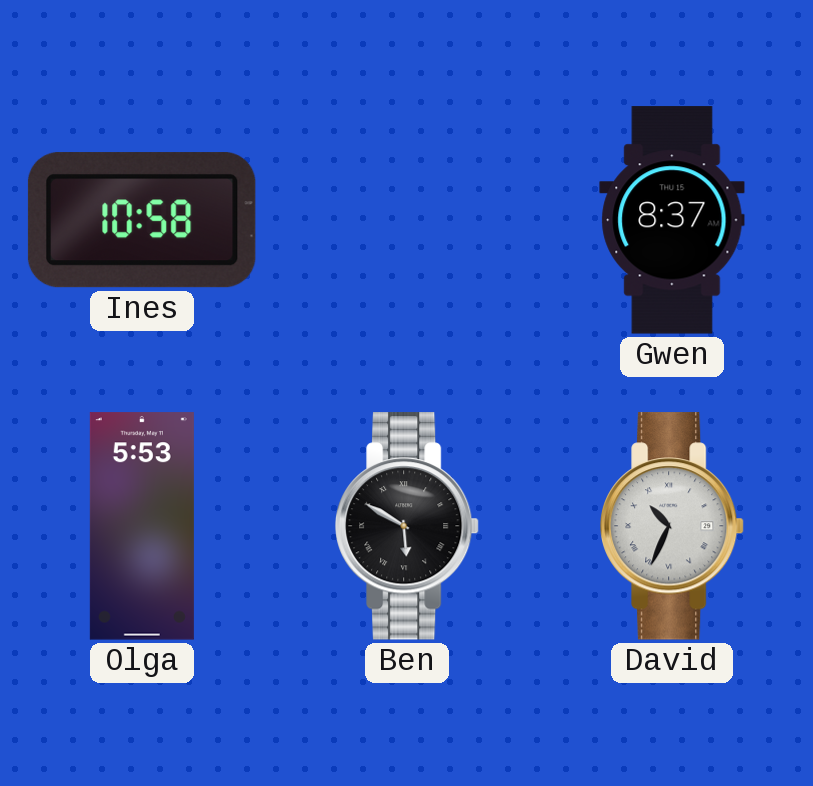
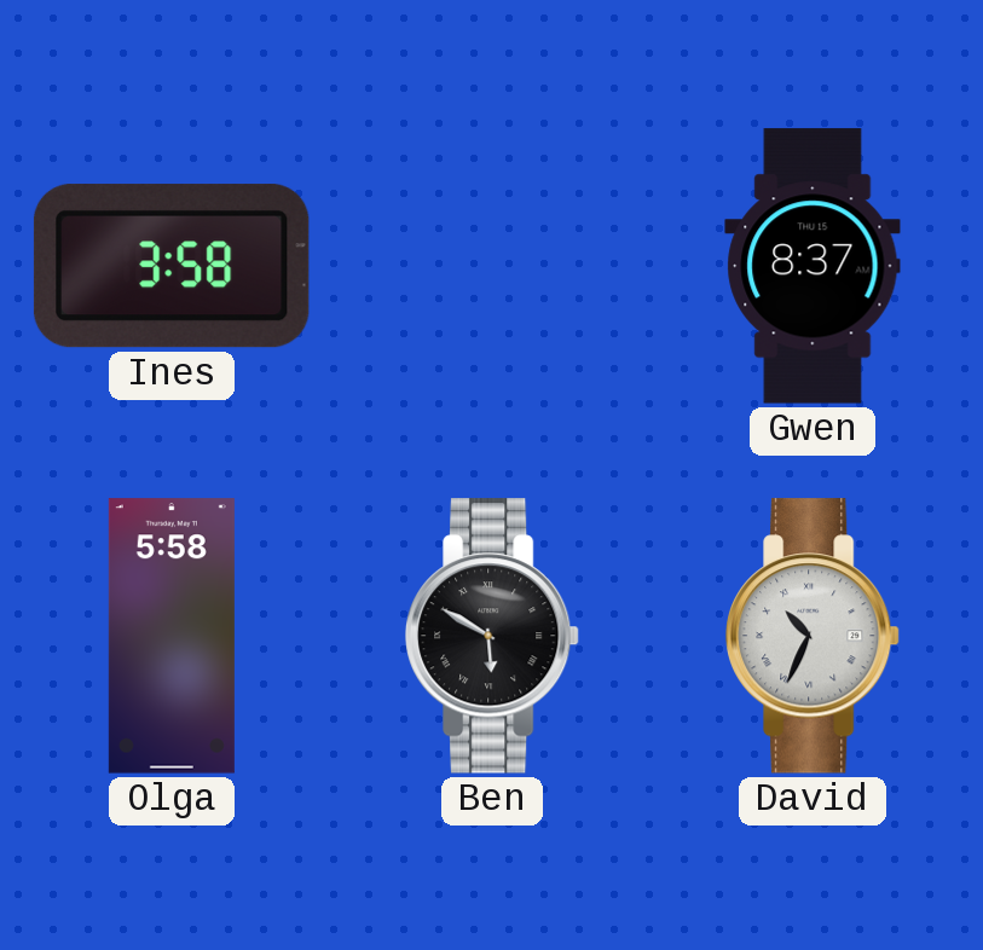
Ines: 10:58 -> 3:58
Olga: 5:53 -> 5:58
